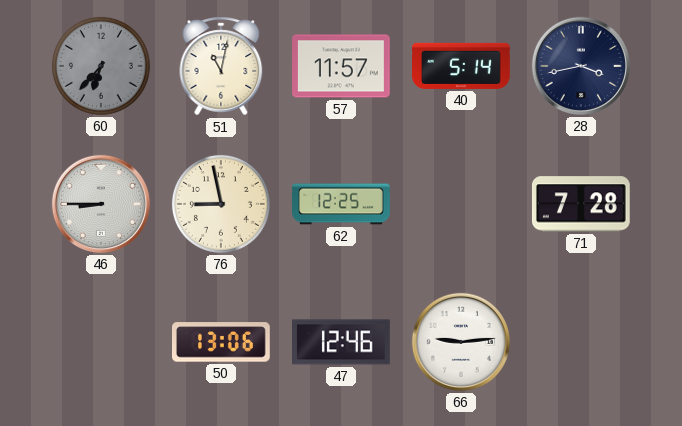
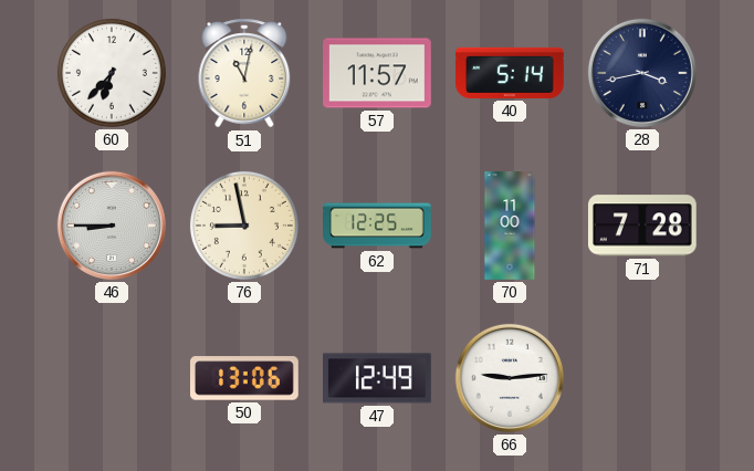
60 dial: grey -> white
70: none -> 11:00
47: 12:46 -> 12:49
